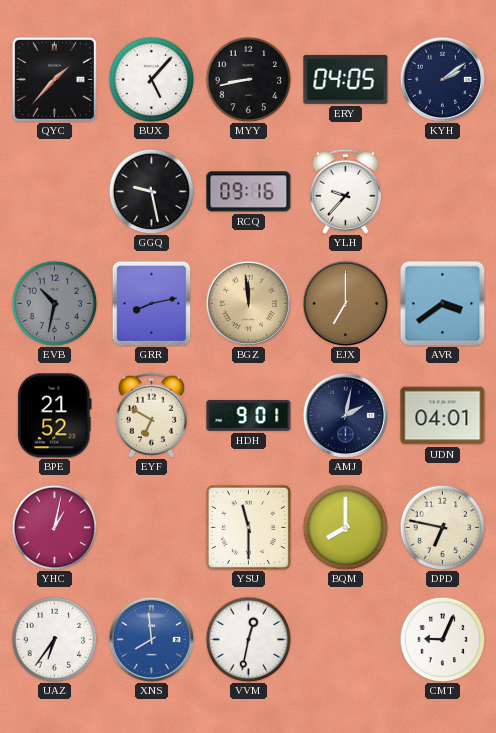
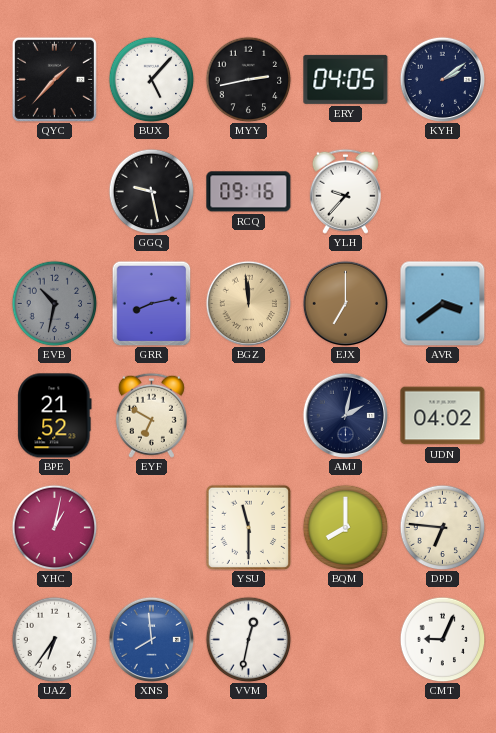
MYY: 8:43 -> 2:43
HDH: 9:01 -> none
UDN: 04:01 -> 04:02
DPD: 6:47 -> 6:46
